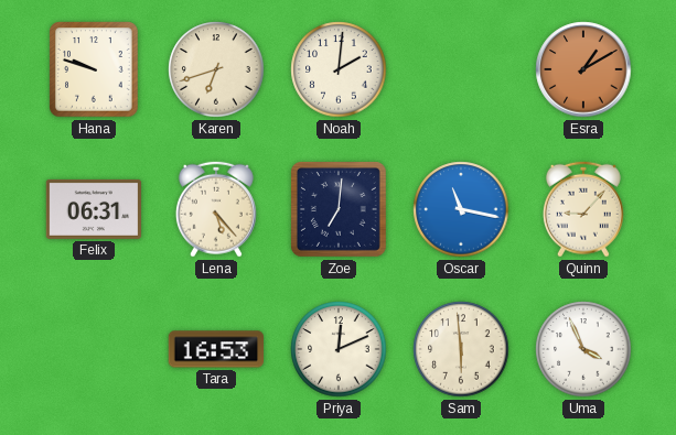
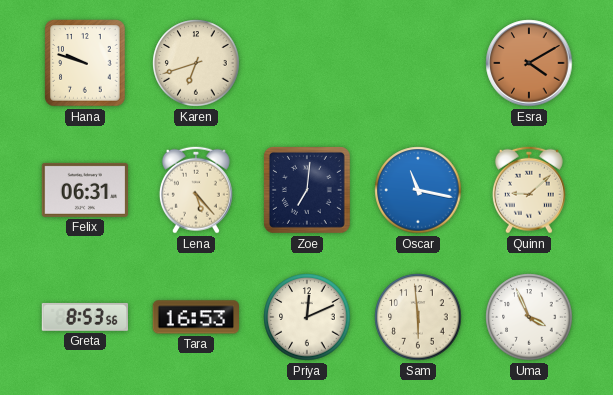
Noah: 2:01 -> none
Esra: 1:10 -> 4:10
Quinn: 9:07 -> 9:08
Greta: none -> 8:53
